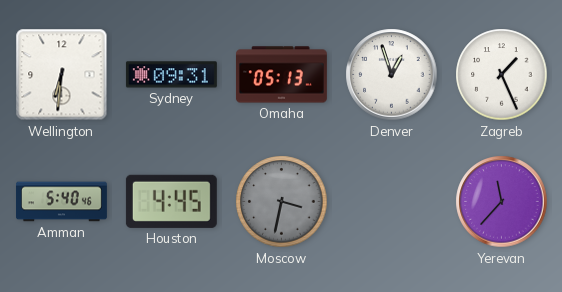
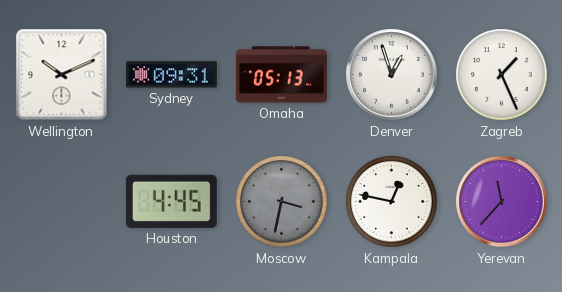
Wellington: 6:31 -> 10:11
Amman: 5:40 -> none
Kampala: none -> 12:47
